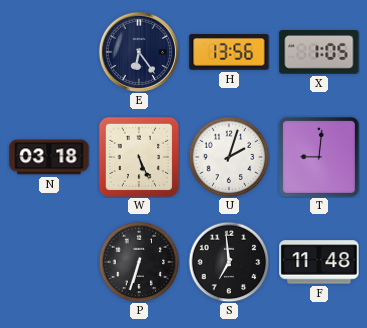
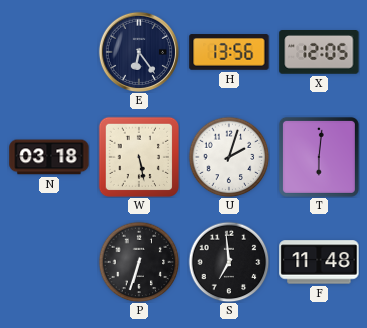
X: 1:05 -> 12:05
W: 5:26 -> 5:28
T: 9:01 -> 6:01
